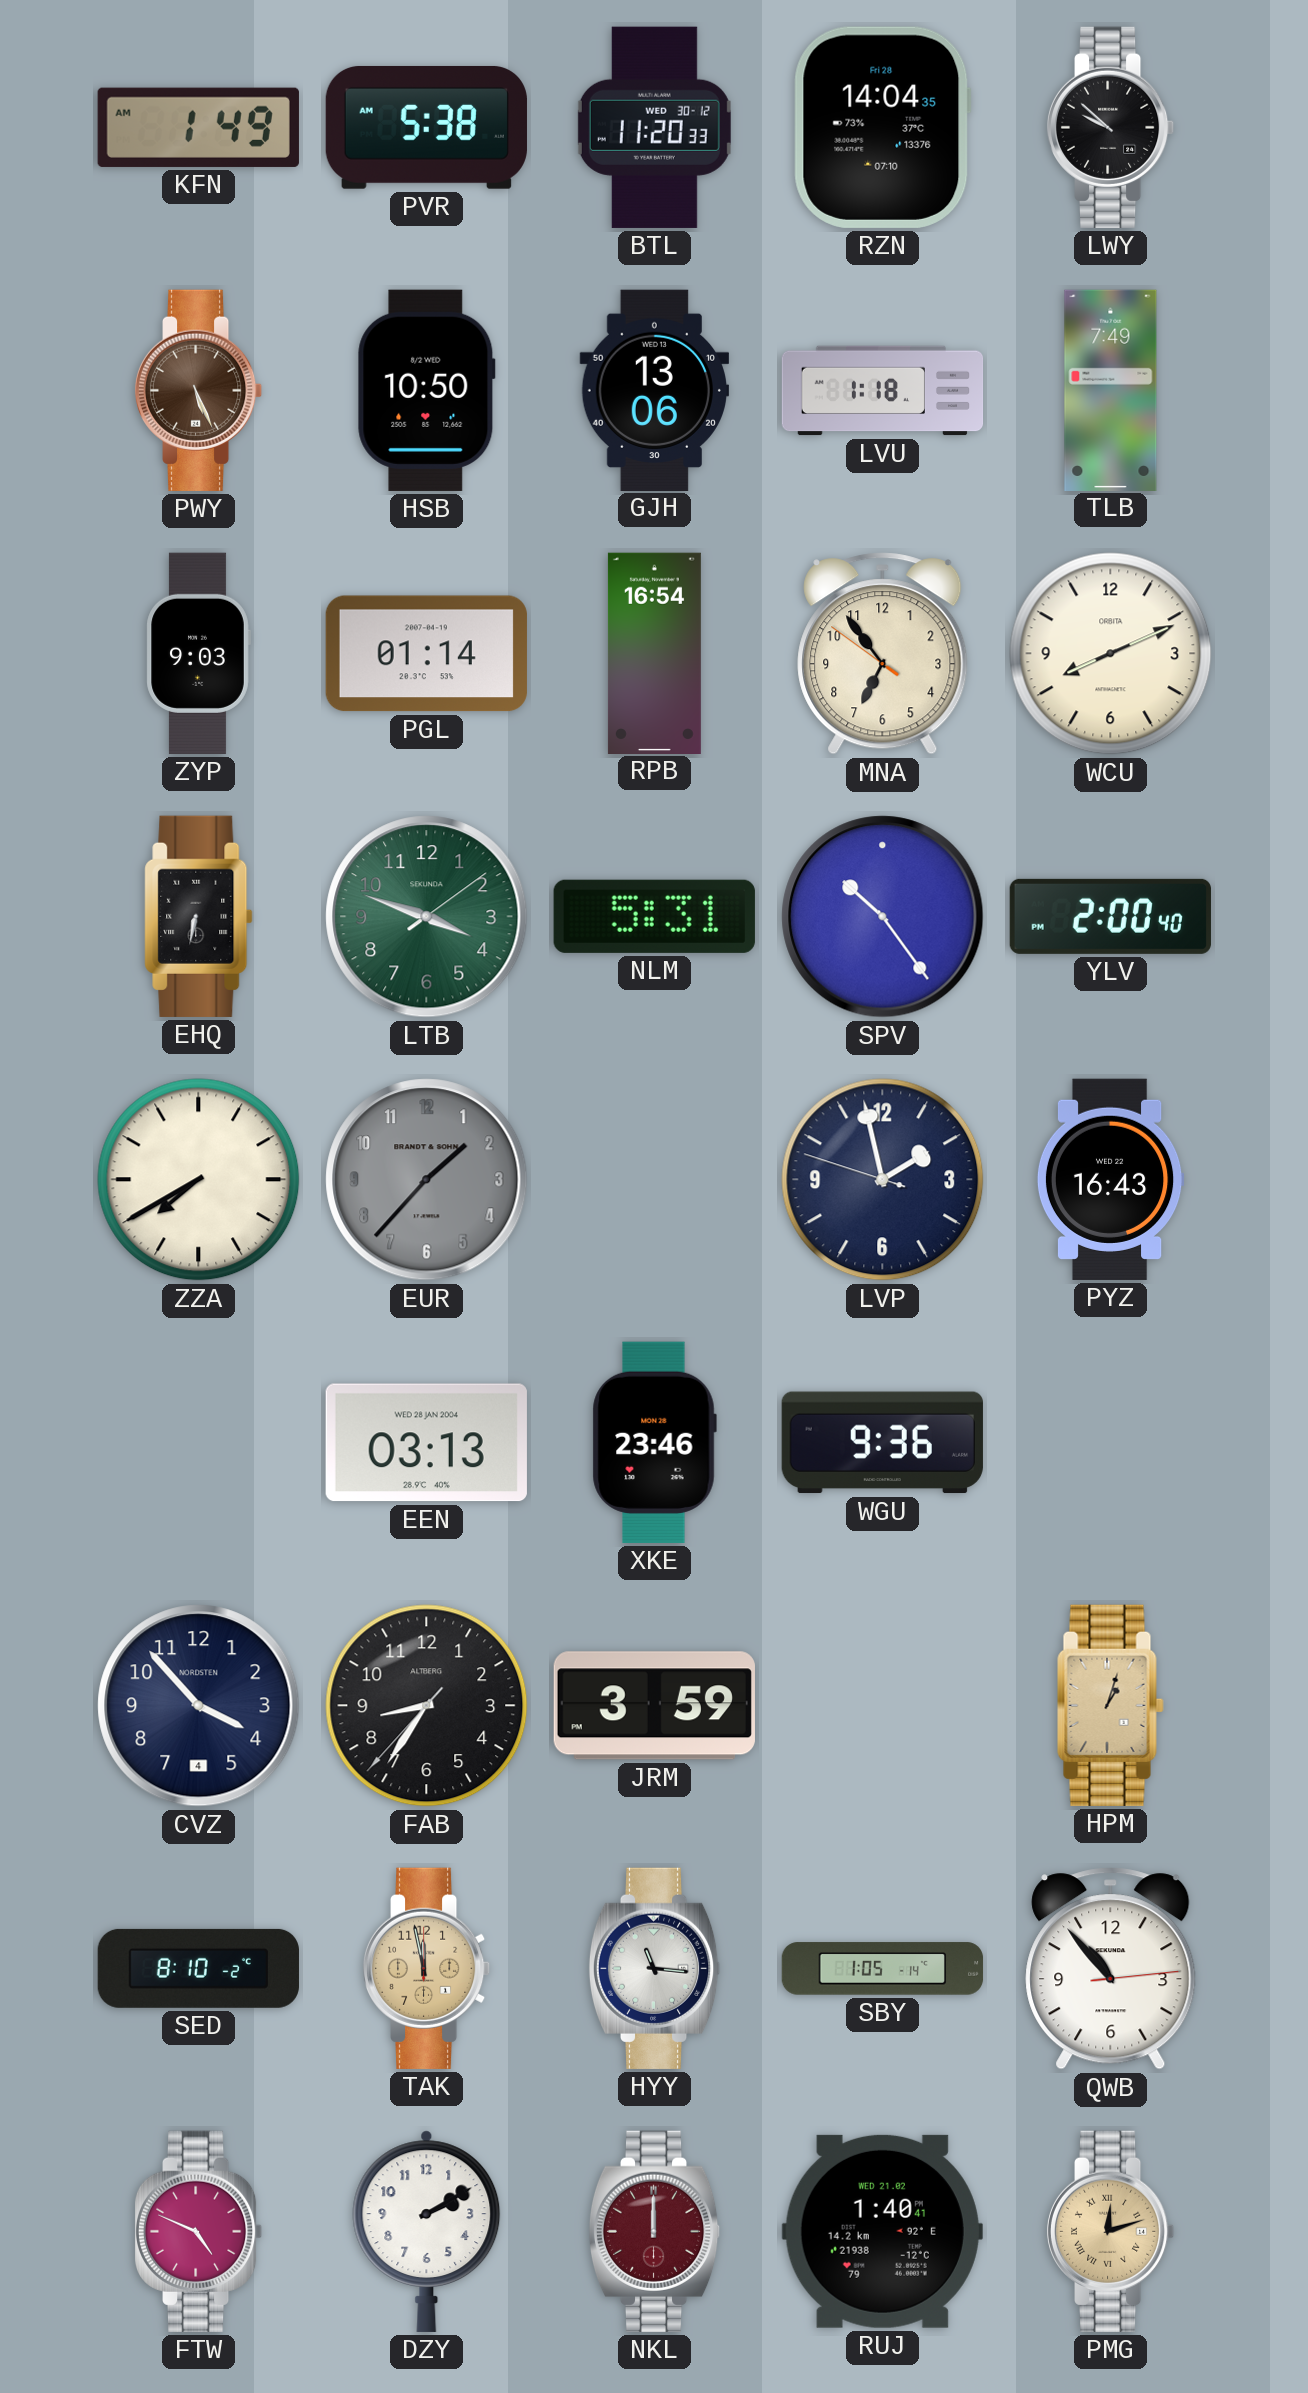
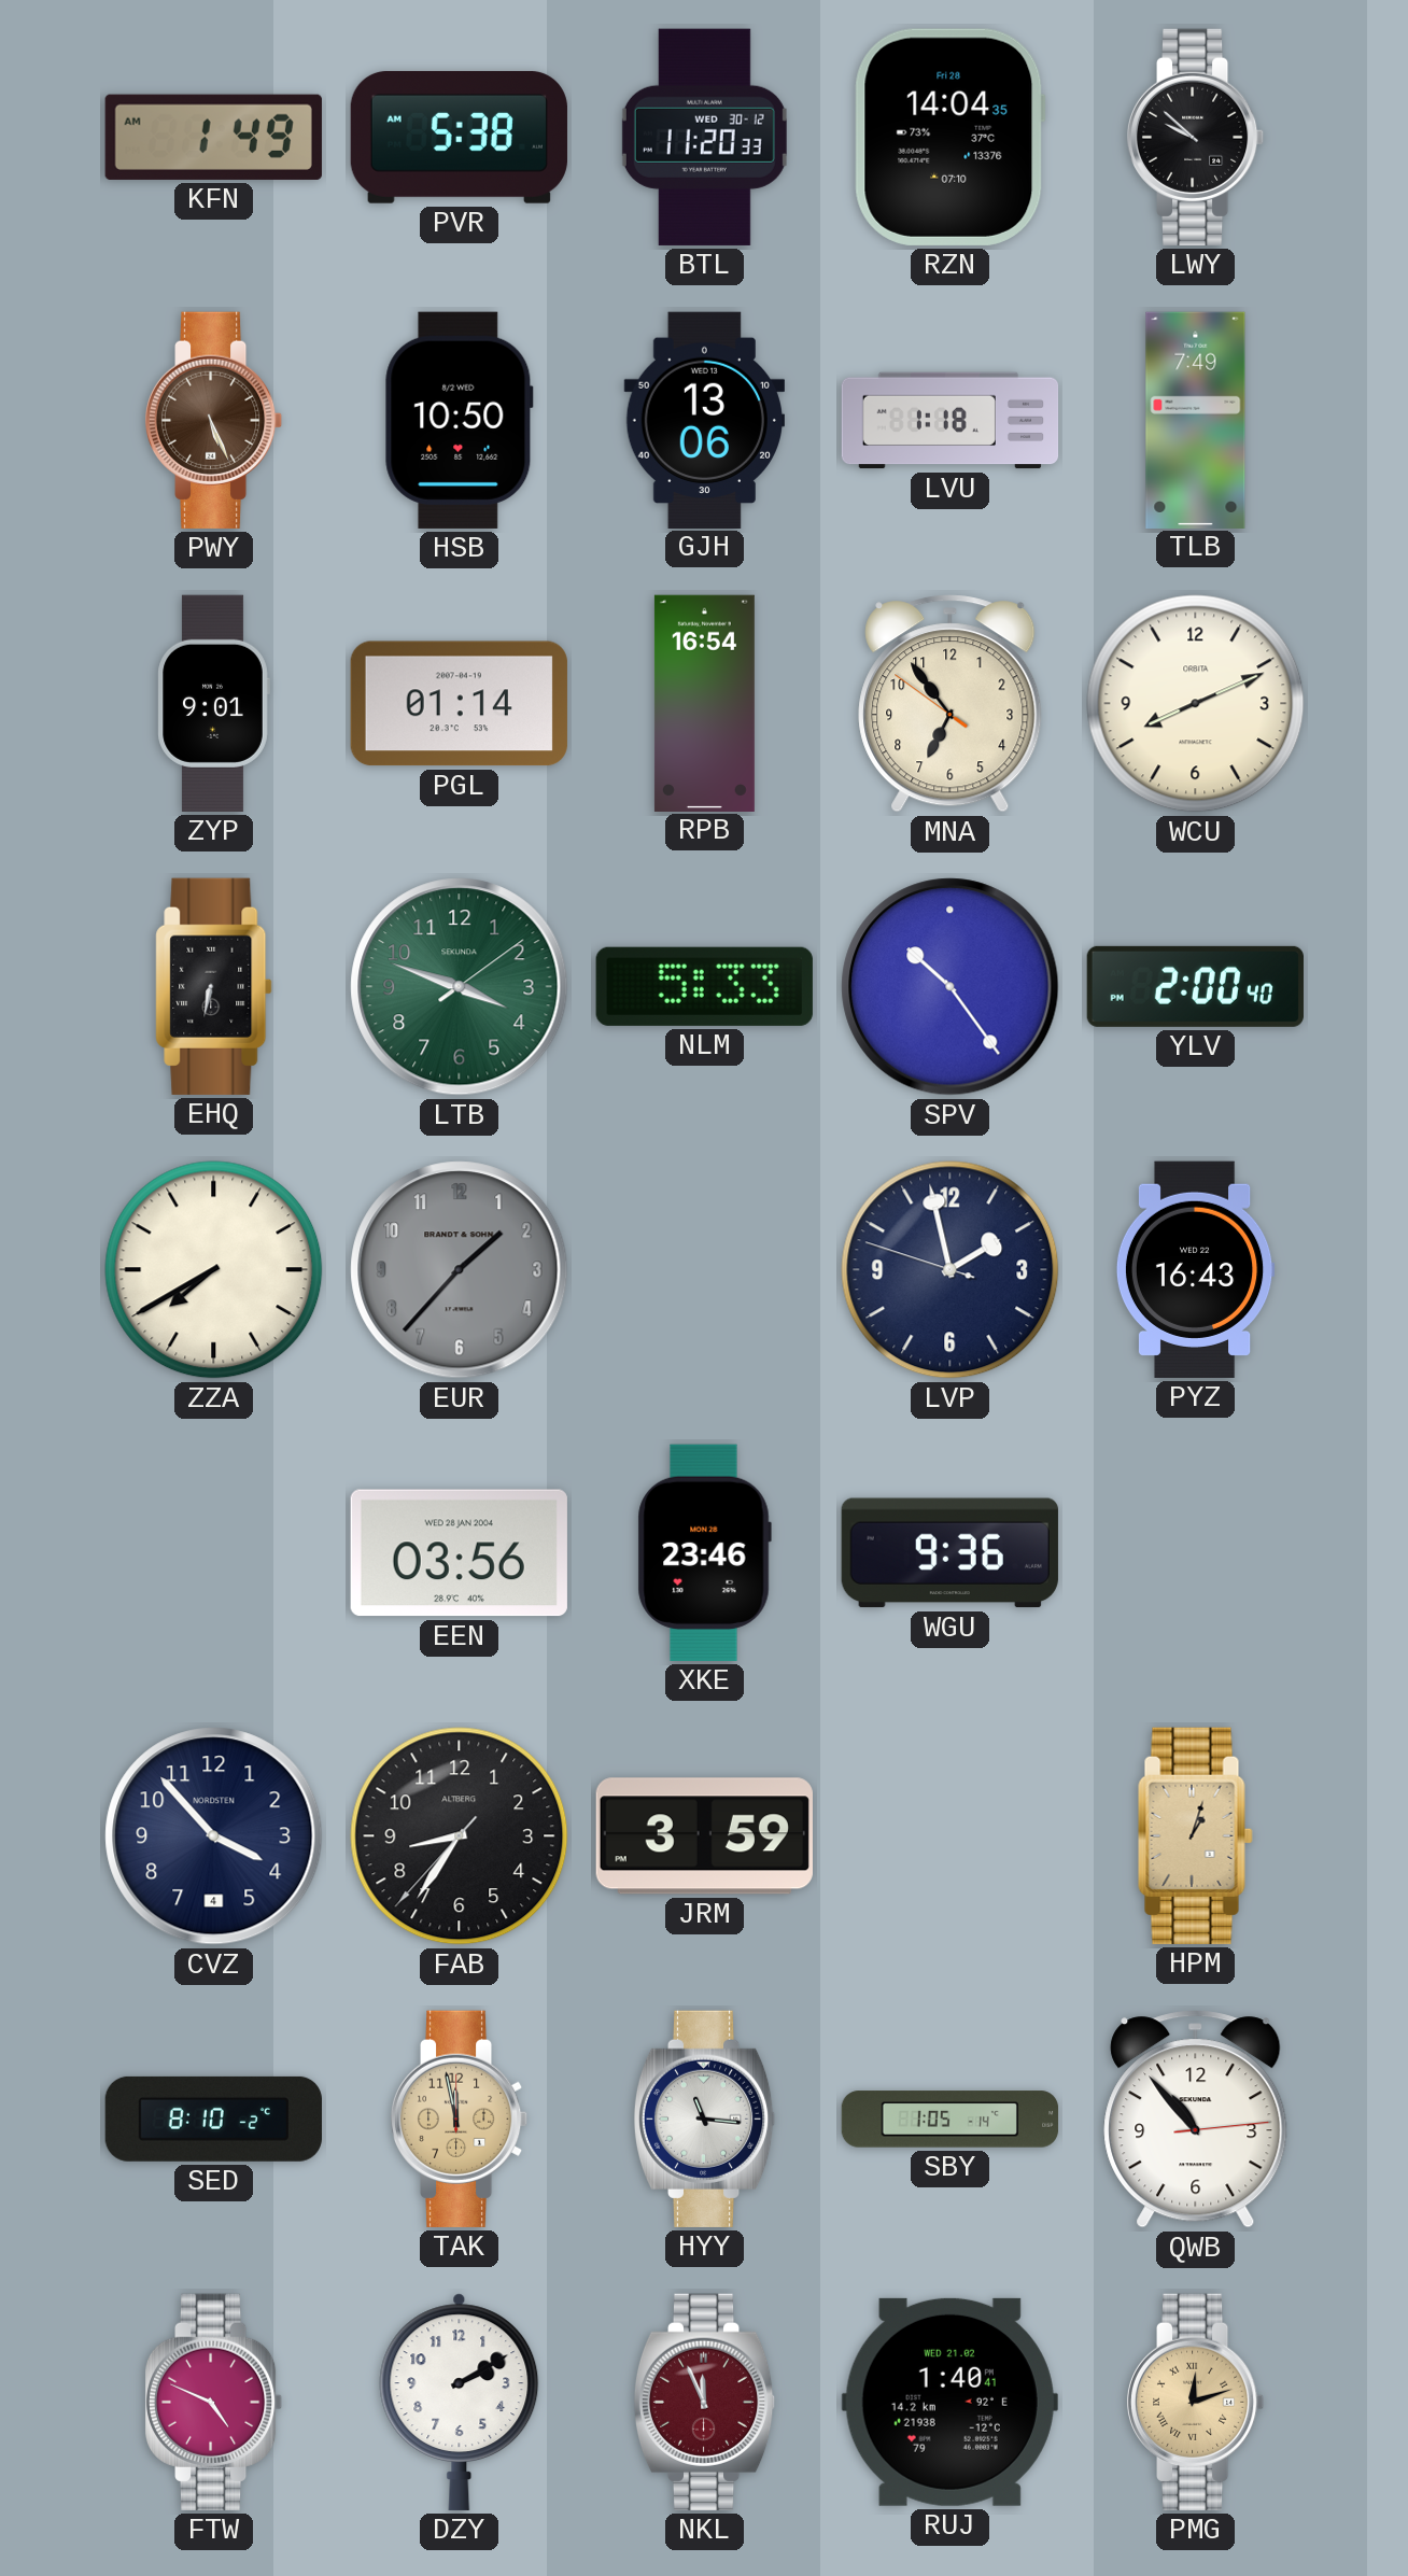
ZYP: 9:03 -> 9:01
NLM: 5:31 -> 5:33
EEN: 03:13 -> 03:56
NKL: 12:00 -> 11:56
